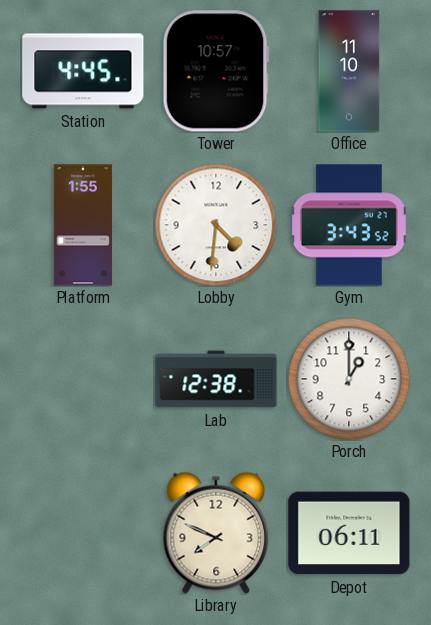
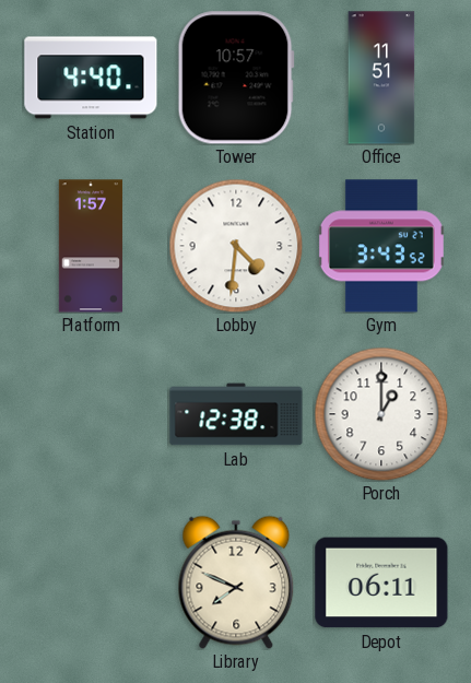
Station: 4:45 -> 4:40
Office: 11:10 -> 11:51
Platform: 1:55 -> 1:57
